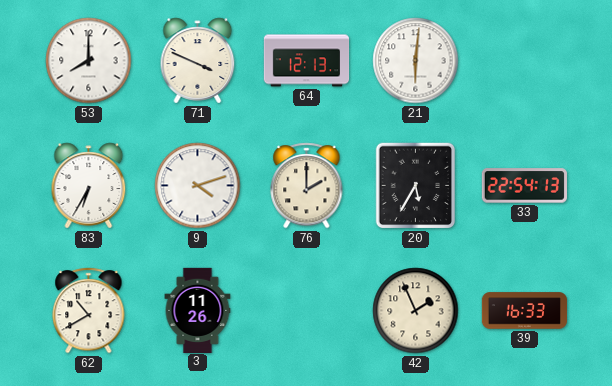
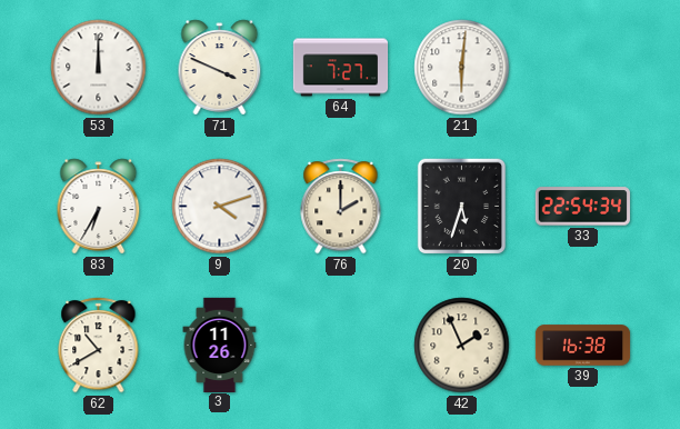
53: 8:00 -> 12:00
64: 12:13 -> 7:27
20: 5:35 -> 5:33
33: 22:54:13 -> 22:54:34
39: 16:33 -> 16:38
